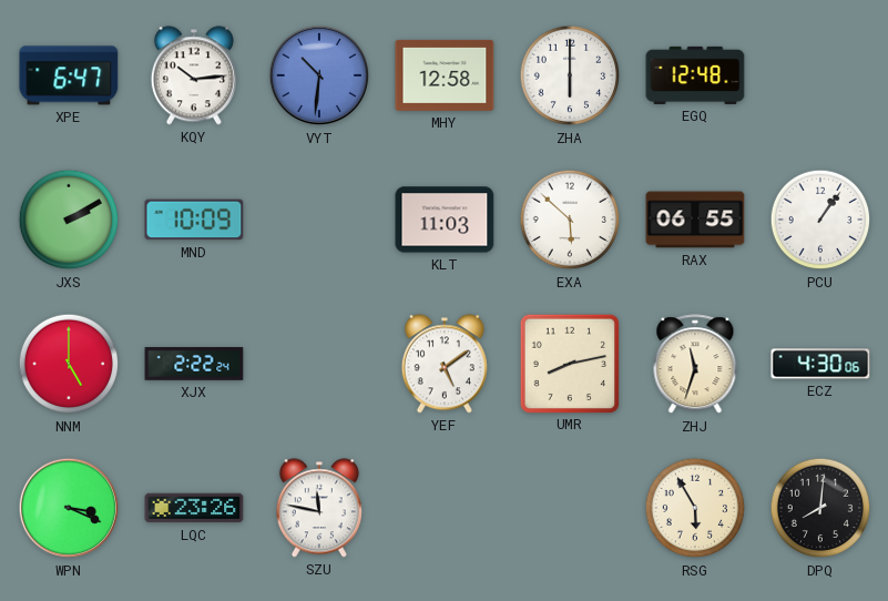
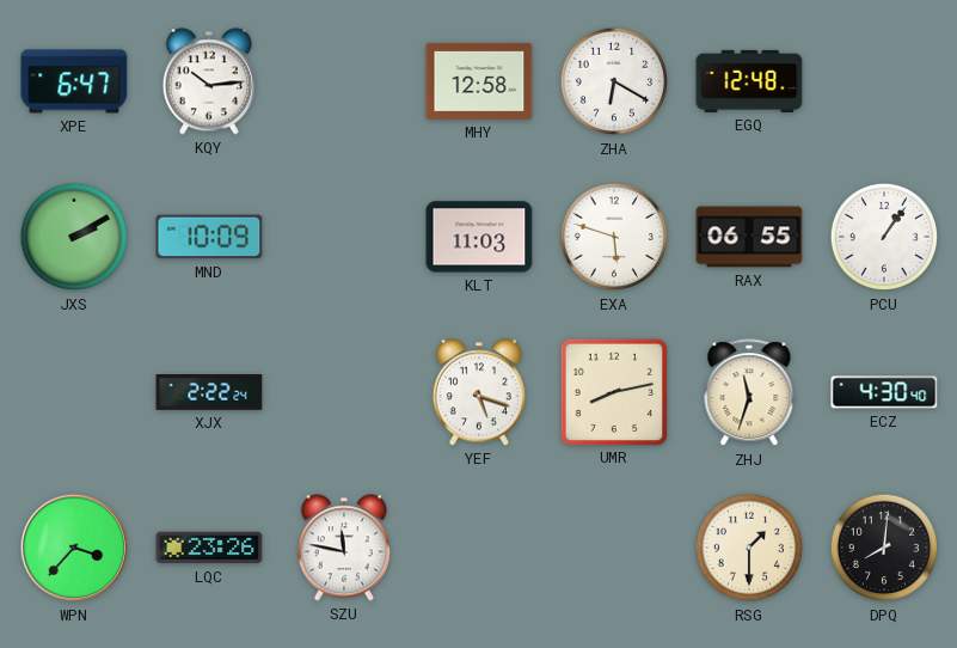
VYT: 10:31 -> none
ZHA: 6:00 -> 6:20
EXA: 5:52 -> 5:48
NNM: 5:00 -> none
YEF: 5:09 -> 5:18
ECZ: 4:30:06 -> 4:30:40
WPN: 3:19 -> 3:37
RSG: 5:55 -> 1:30
